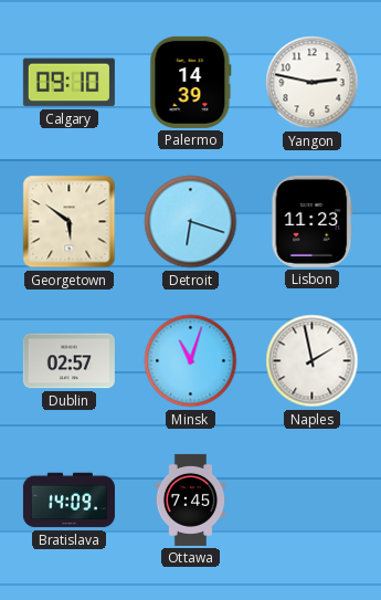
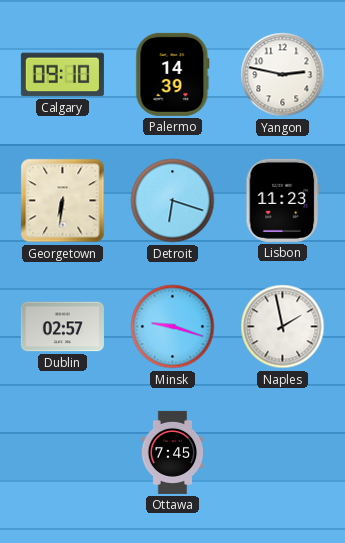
Georgetown: 5:51 -> 6:31
Minsk: 11:03 -> 9:18
Bratislava: 14:09 -> none
